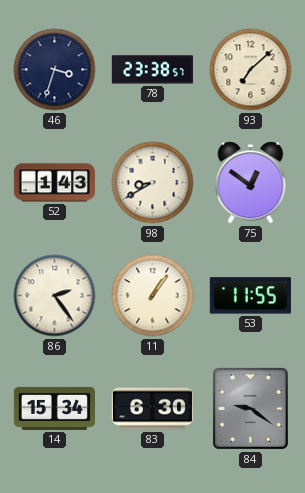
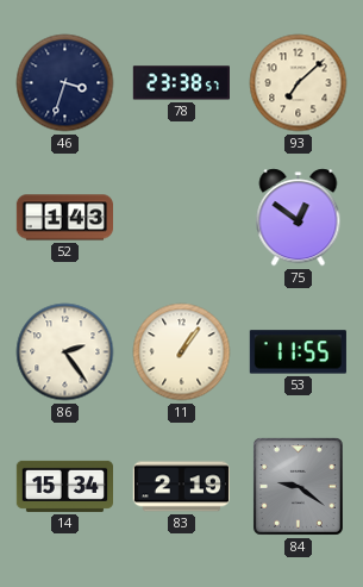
98: 8:40 -> none
83: 6:30 -> 2:19
